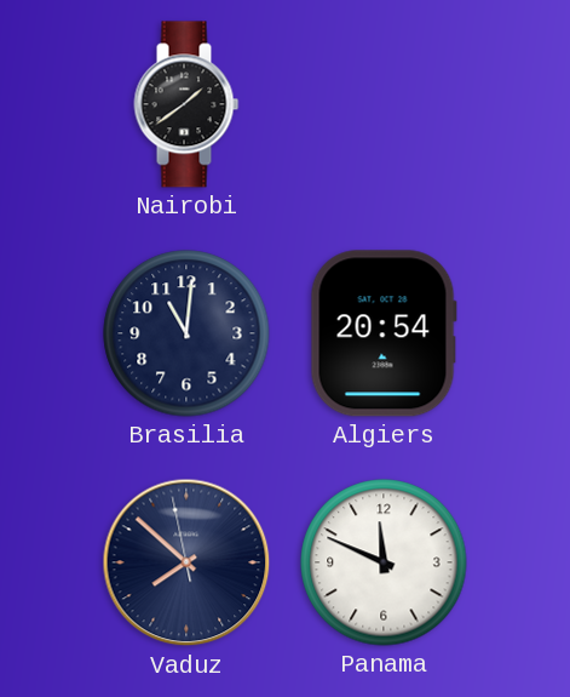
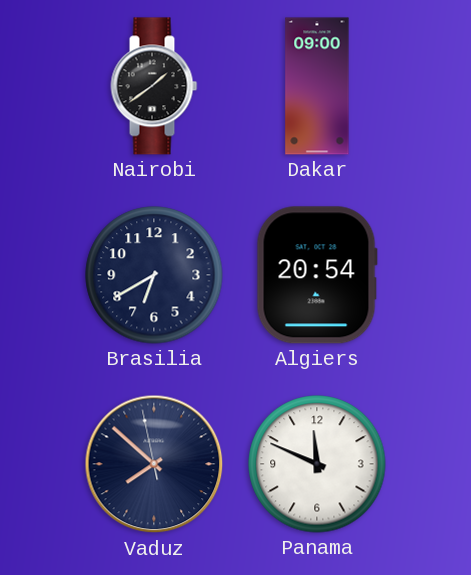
Dakar: none -> 09:00
Brasilia: 11:01 -> 6:40
